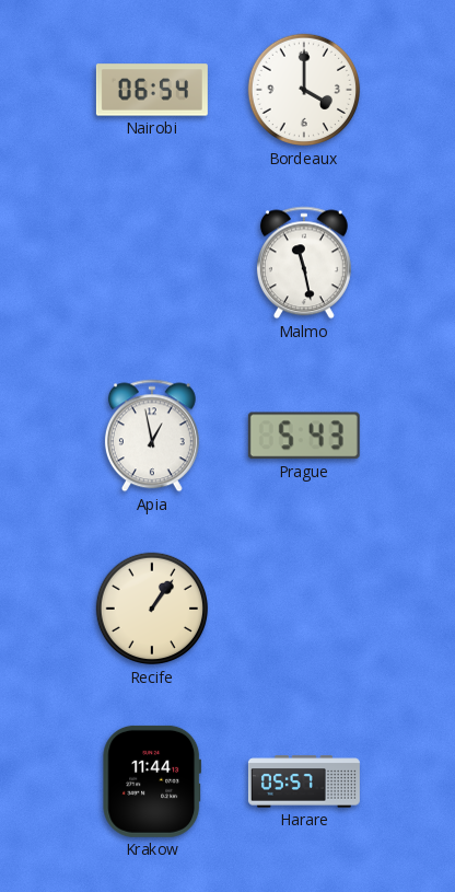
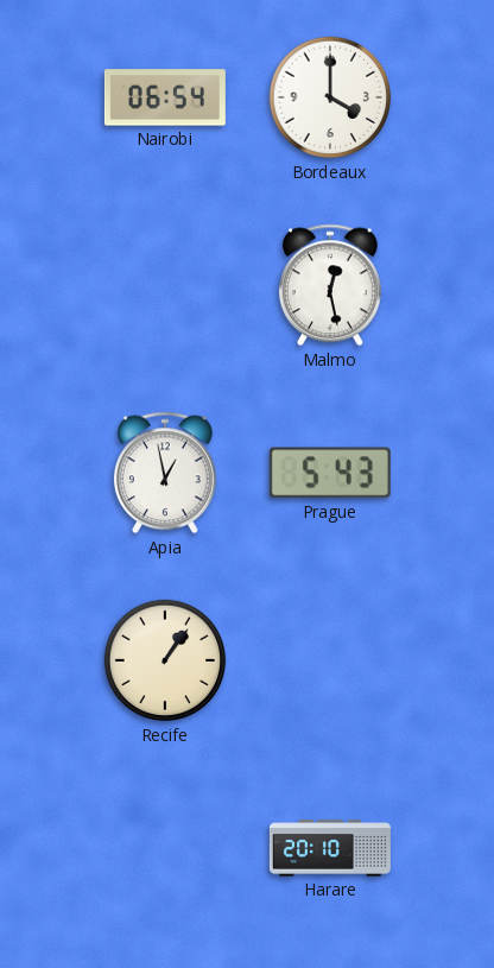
Malmo: 11:28 -> 12:28
Krakow: 11:44 -> none
Harare: 05:57 -> 20:10
